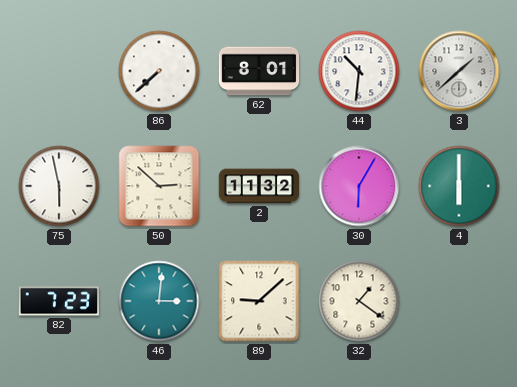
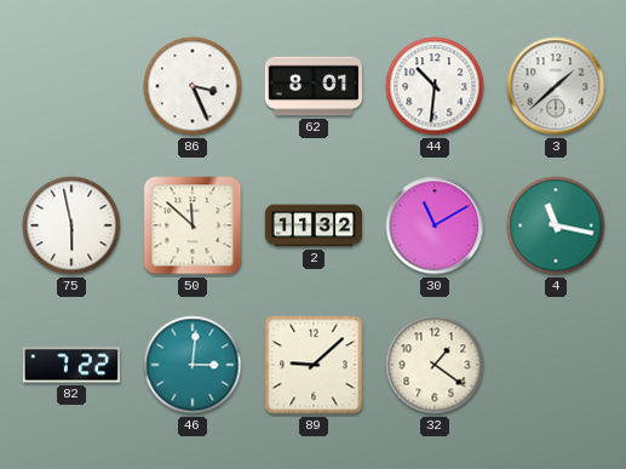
86: 7:38 -> 3:26
50: 2:52 -> 11:52
30: 6:05 -> 11:10
4: 6:00 -> 11:17
82: 7:23 -> 7:22
